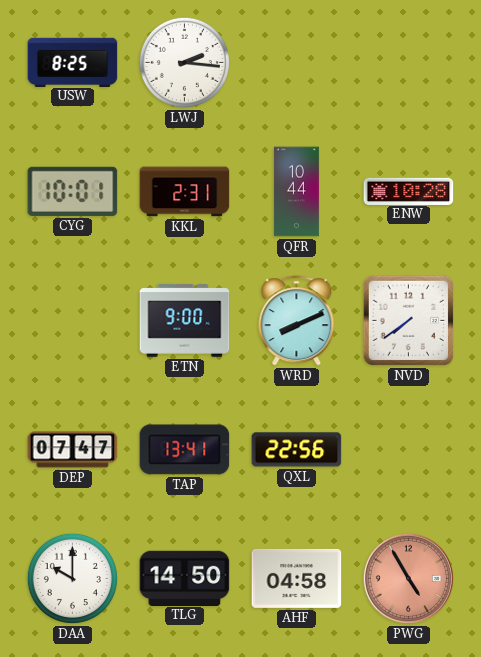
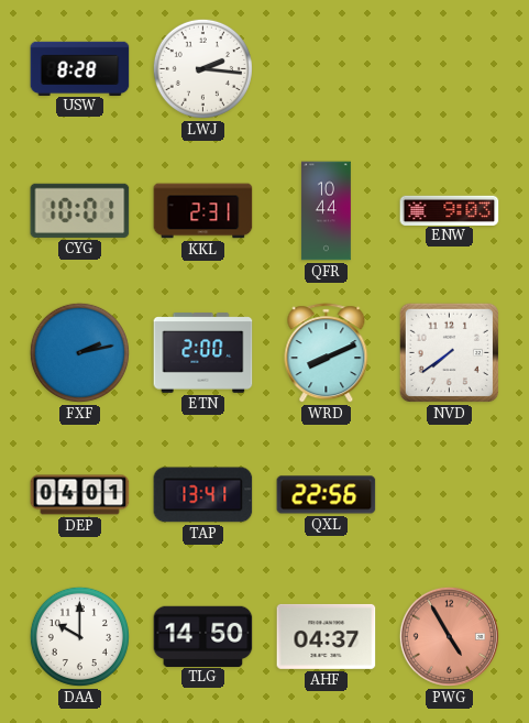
USW: 8:25 -> 8:28
ENW: 10:28 -> 9:03
FXF: none -> 2:13
ETN: 9:00 -> 2:00
DEP: 07:47 -> 04:01
AHF: 04:58 -> 04:37
